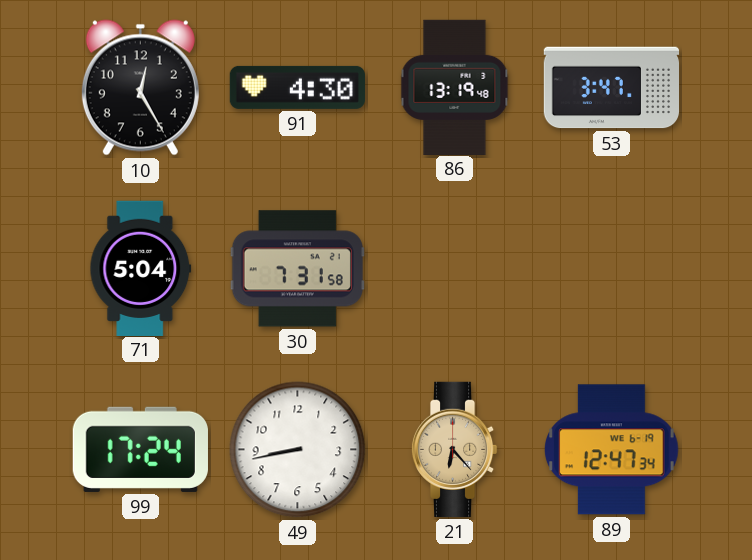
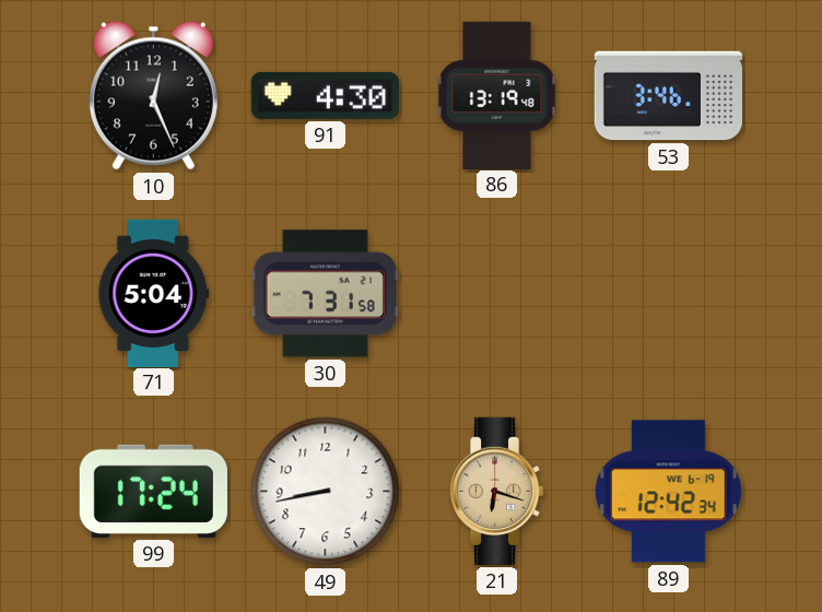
10: 12:25 -> 12:26
53: 3:47 -> 3:46
21: 6:23 -> 6:18
89: 12:47 -> 12:42
